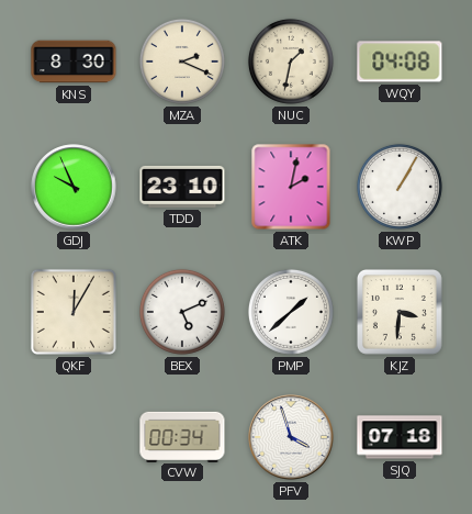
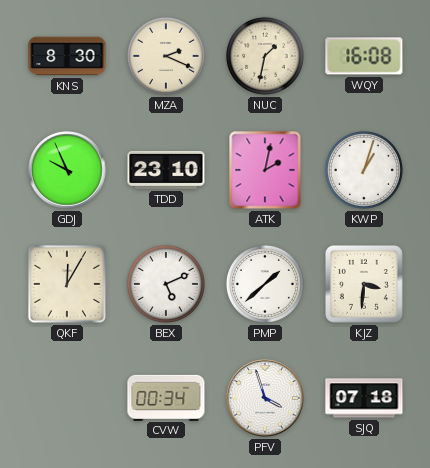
WQY: 04:08 -> 16:08
KWP: 1:05 -> 1:03
